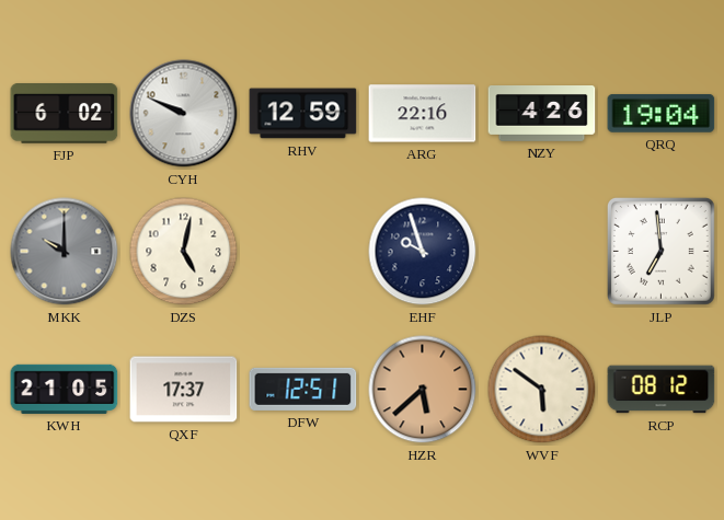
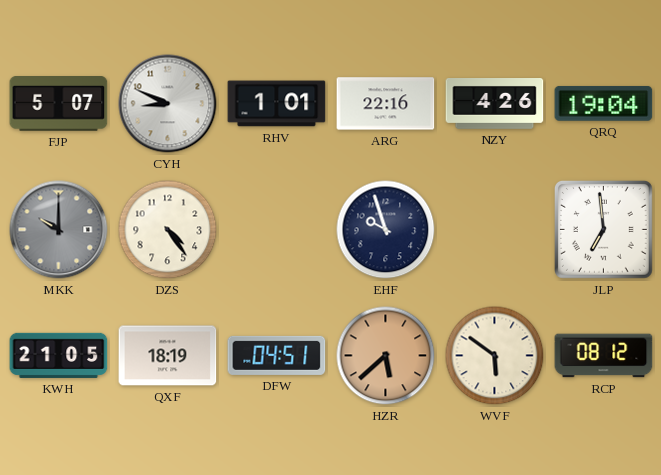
FJP: 6:02 -> 5:07
CYH: 9:49 -> 8:49
RHV: 12:59 -> 1:01
DZS: 5:02 -> 4:24
QXF: 17:37 -> 18:19
DFW: 12:51 -> 04:51
